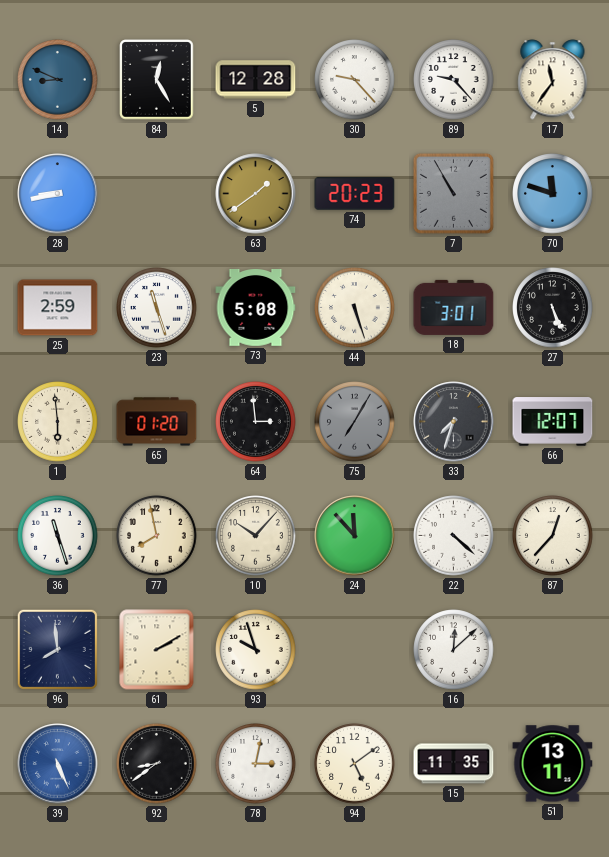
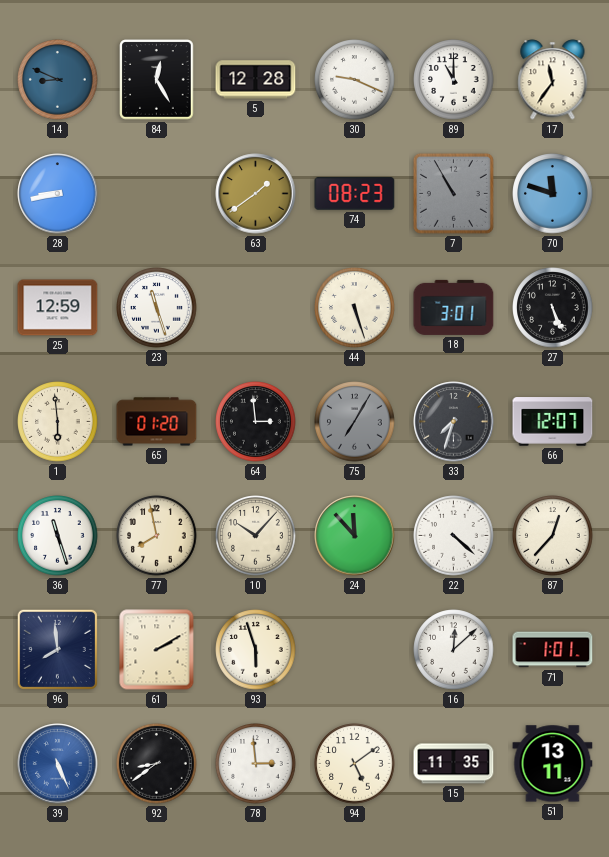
30: 9:23 -> 9:19
89: 9:23 -> 11:00
74: 20:23 -> 08:23
25: 2:59 -> 12:59
73: 5:08 -> none
93: 9:57 -> 5:57
71: none -> 1:01
78: 3:02 -> 2:59
